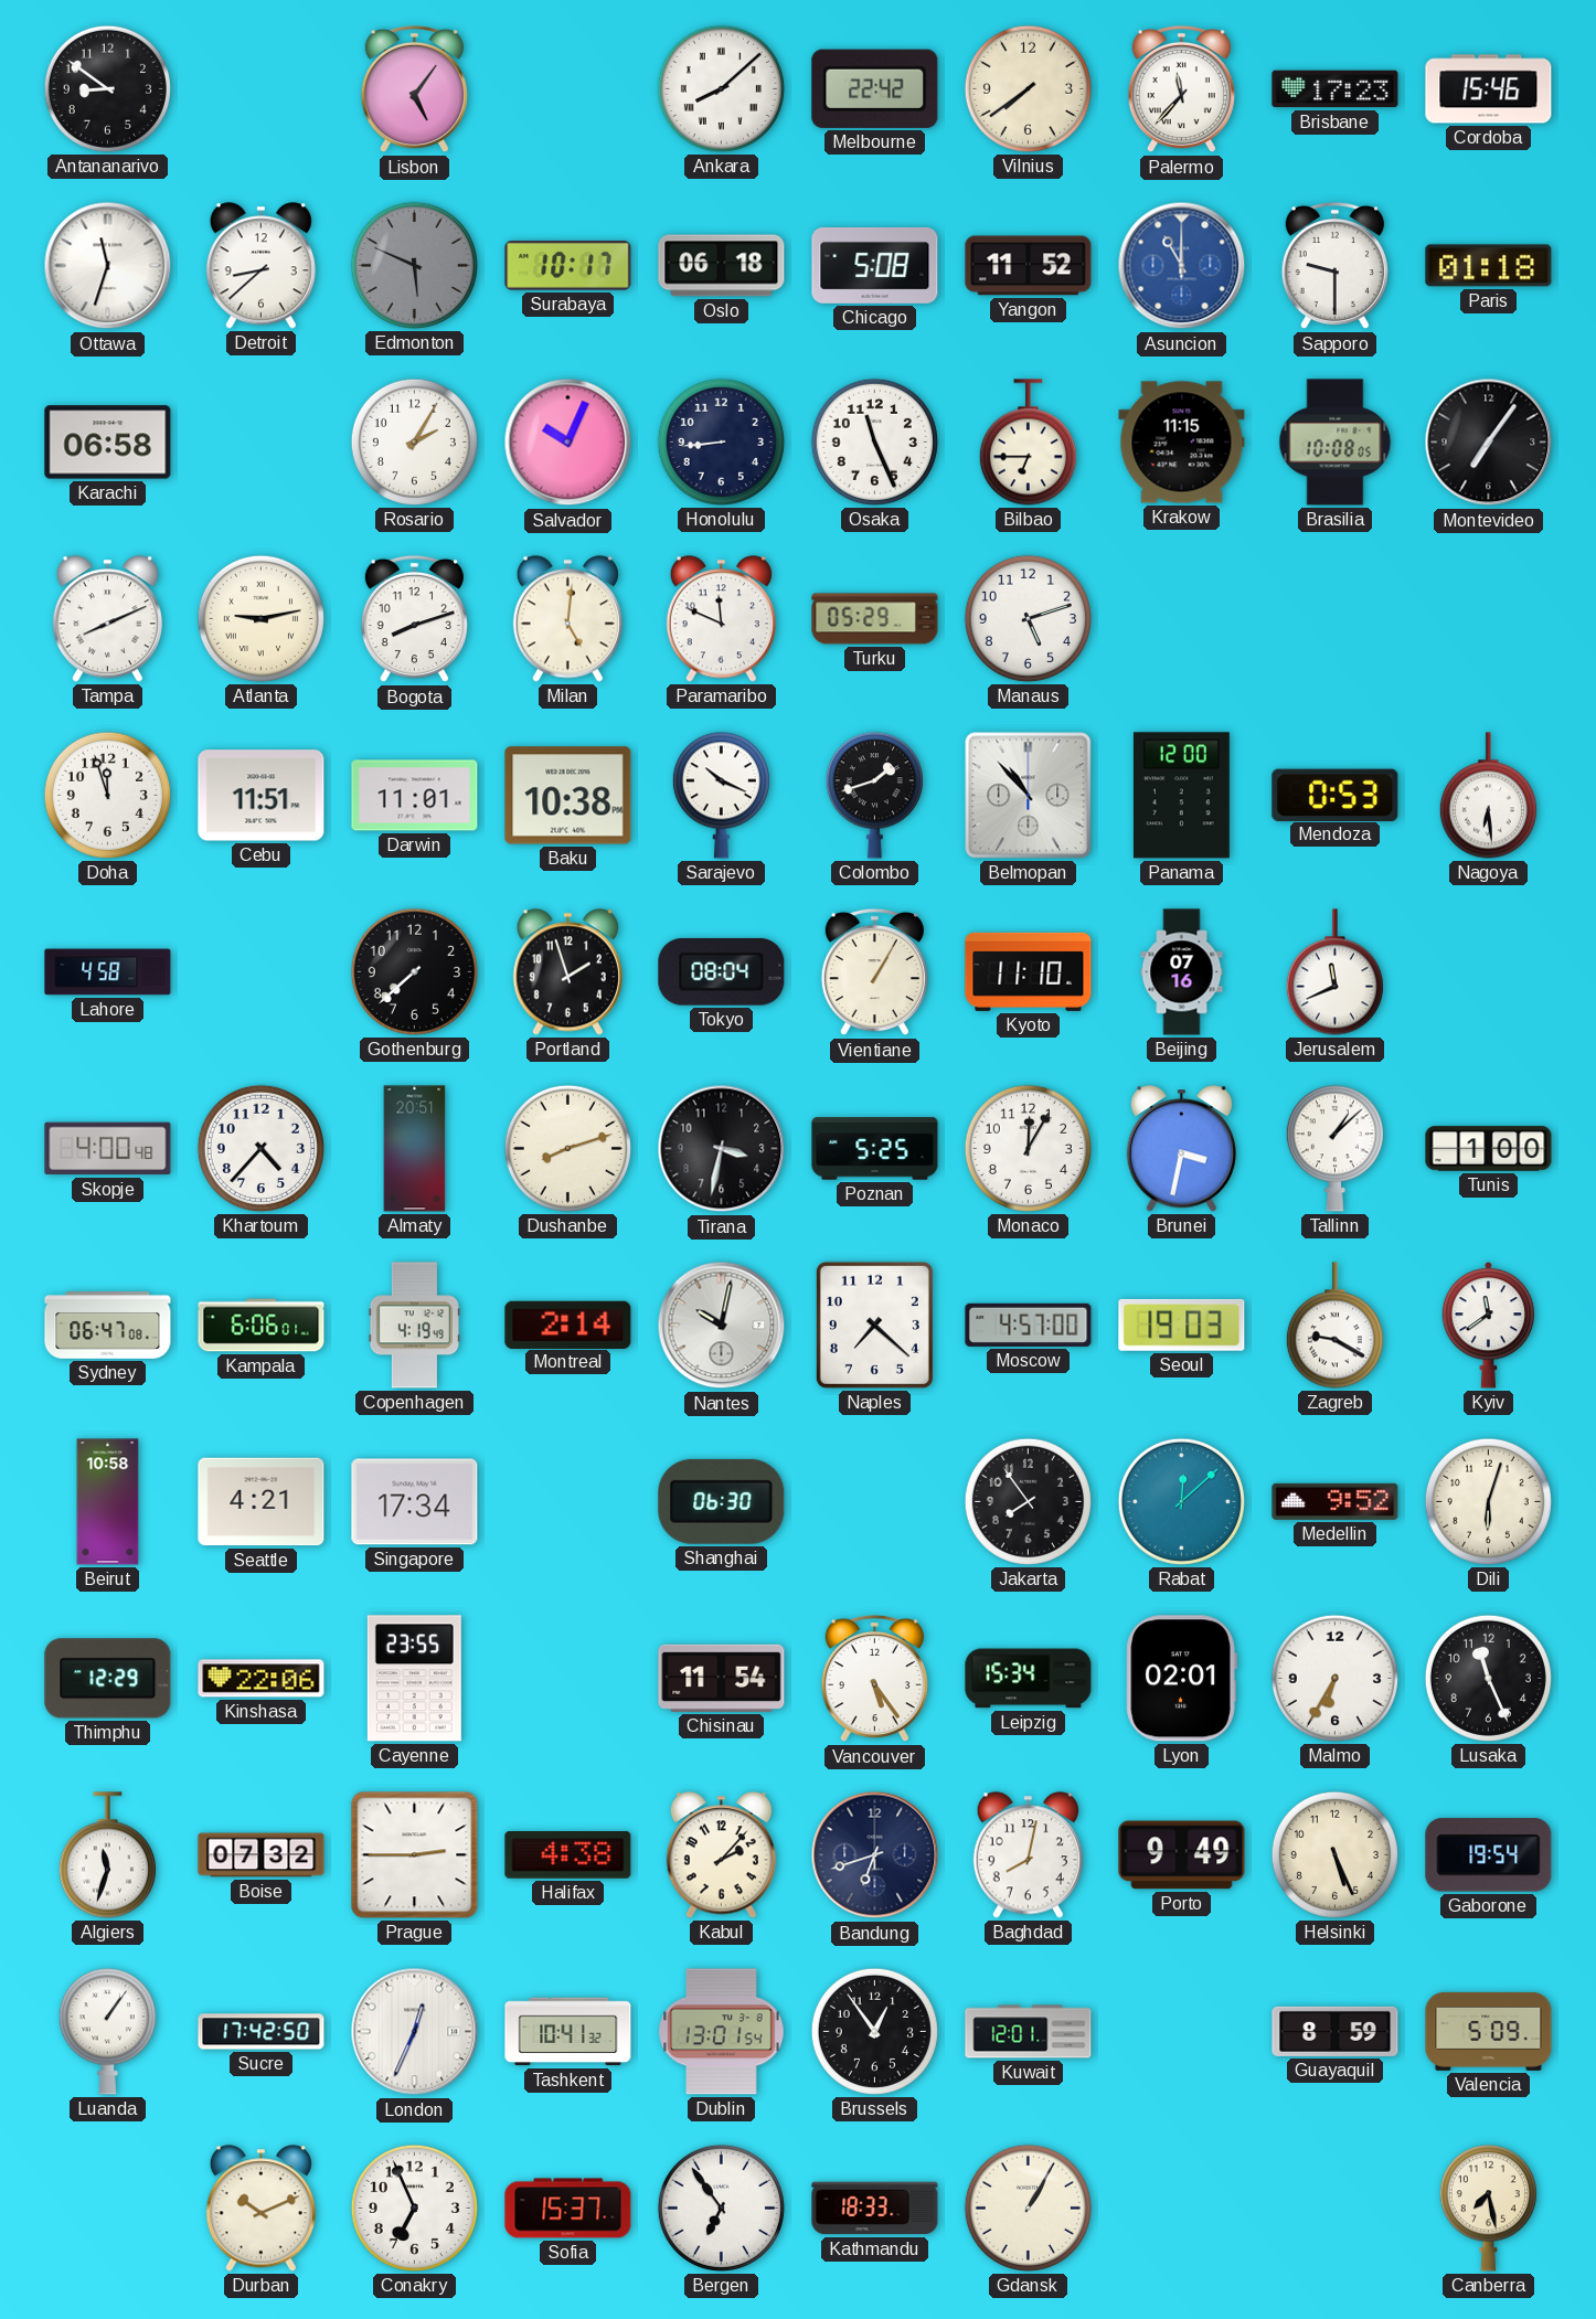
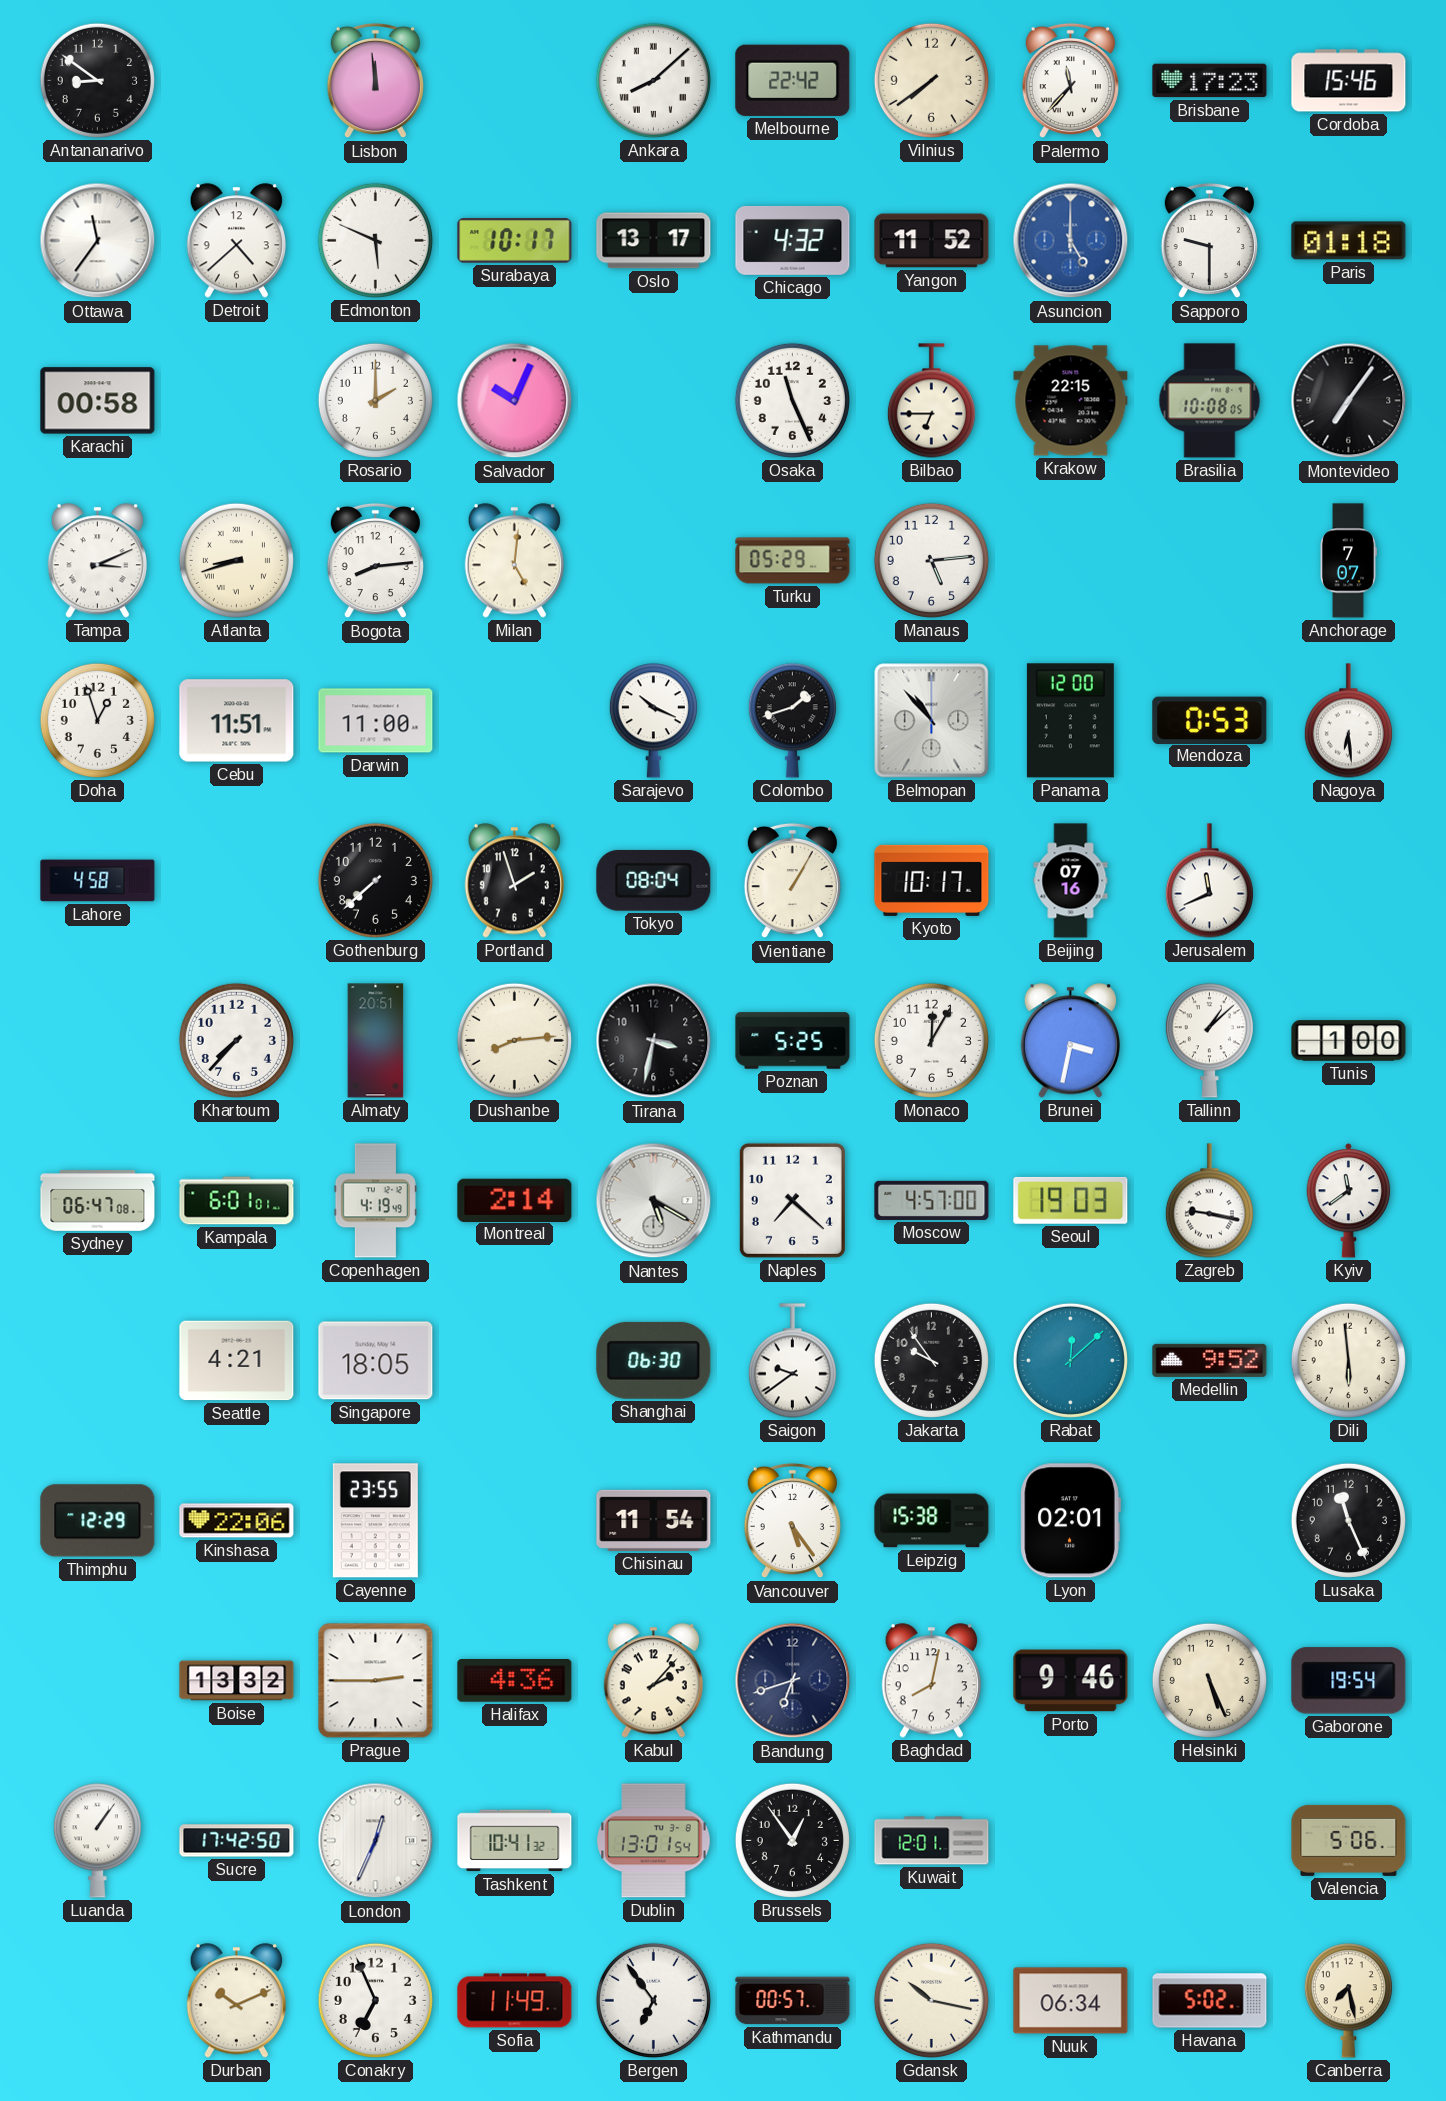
Lisbon: 5:06 -> 11:59
Ottawa: 11:33 -> 11:36
Detroit: 8:38 -> 4:38
Edmonton dial: grey -> white
Oslo: 06:18 -> 13:17
Chicago: 5:08 -> 4:32
Asuncion: 11:00 -> 5:00
Karachi: 06:58 -> 00:58
Rosario: 2:05 -> 2:00
Honolulu: 8:44 -> none
Krakow: 11:15 -> 22:15
Tampa: 8:11 -> 3:11
Atlanta: 9:13 -> 8:42
Bogota: 8:12 -> 8:14
Paramaribo: 11:49 -> none
Manaus: 5:12 -> 5:14
Anchorage: none -> 7:07
Doha: 11:57 -> 12:57
Darwin: 11:01 -> 11:00
Baku: 10:38 -> none
Kyoto: 11:10 -> 10:17
Skopje: 4:00 -> none
Khartoum: 4:37 -> 7:37
Dushanbe: 8:12 -> 8:14
Kampala: 6:06 -> 6:01
Nantes: 10:02 -> 5:20
Zagreb: 9:20 -> 9:17
Beirut: 10:58 -> none
Singapore: 17:34 -> 18:05
Saigon: none -> 9:39
Jakarta: 7:54 -> 9:54
Dili: 6:03 -> 5:59
Leipzig: 15:34 -> 15:38
Malmo: 6:35 -> none
Algiers: 11:33 -> none
Boise: 07:32 -> 13:32
Halifax: 4:38 -> 4:36
Porto: 9:49 -> 9:46
Guayaquil: 8:59 -> none
Valencia: 5:09 -> 5:06
Sofia: 15:37 -> 11:49
Kathmandu: 18:33 -> 00:57
Gdansk: 1:05 -> 10:17
Nuuk: none -> 06:34
Havana: none -> 5:02
